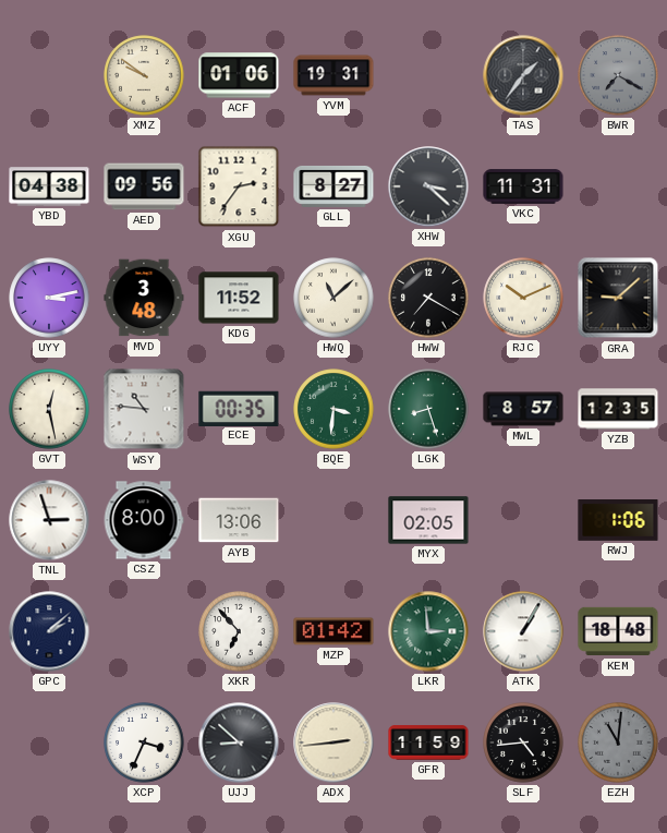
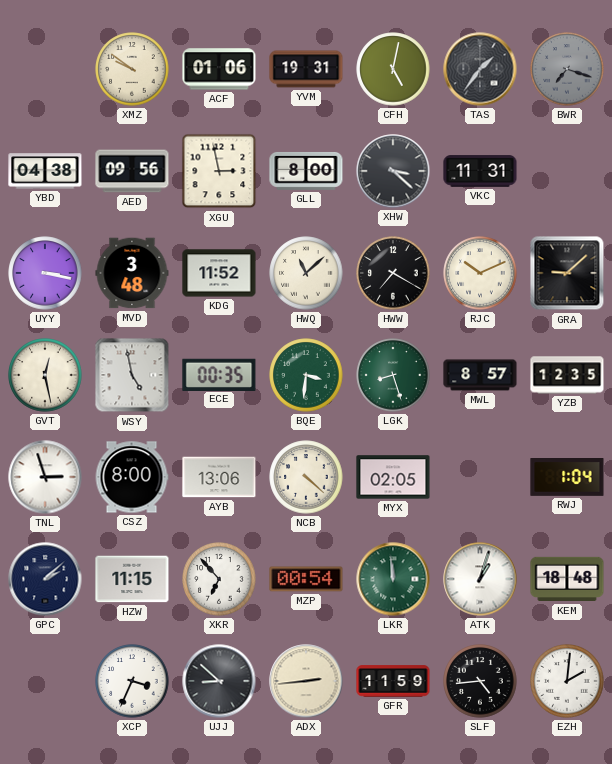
CFH: none -> 5:02
BWR: 7:20 -> 7:18
XGU: 2:36 -> 2:58
GLL: 8:27 -> 8:00
UYY: 3:13 -> 3:17
WSY: 10:46 -> 4:58
NCB: none -> 4:22
RWJ: 1:06 -> 1:04
HZW: none -> 11:15
MZP: 01:42 -> 00:54
LKR: 2:59 -> 11:59
ATK: 1:05 -> 1:03
EZH: 11:01 -> 2:01
EZH dial: grey -> white
